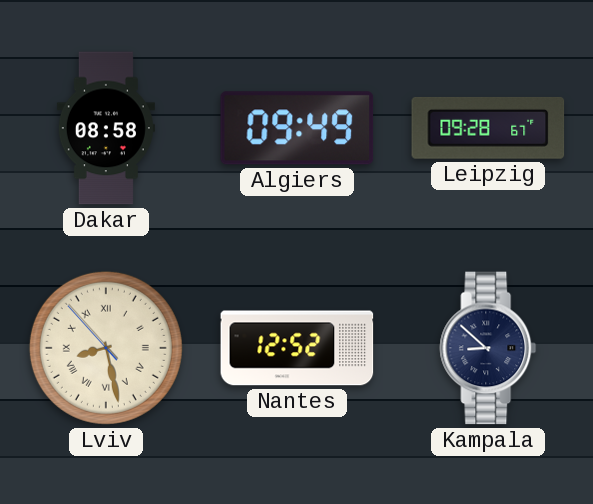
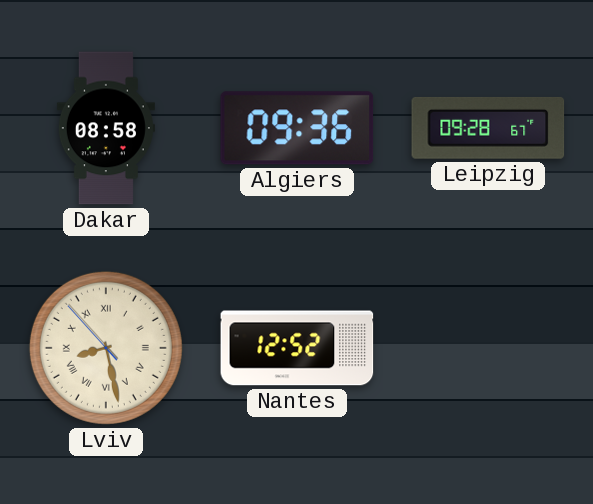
Algiers: 09:49 -> 09:36
Kampala: 8:52 -> none
